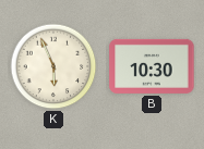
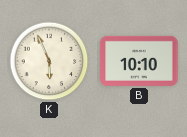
B: 10:30 -> 10:10
